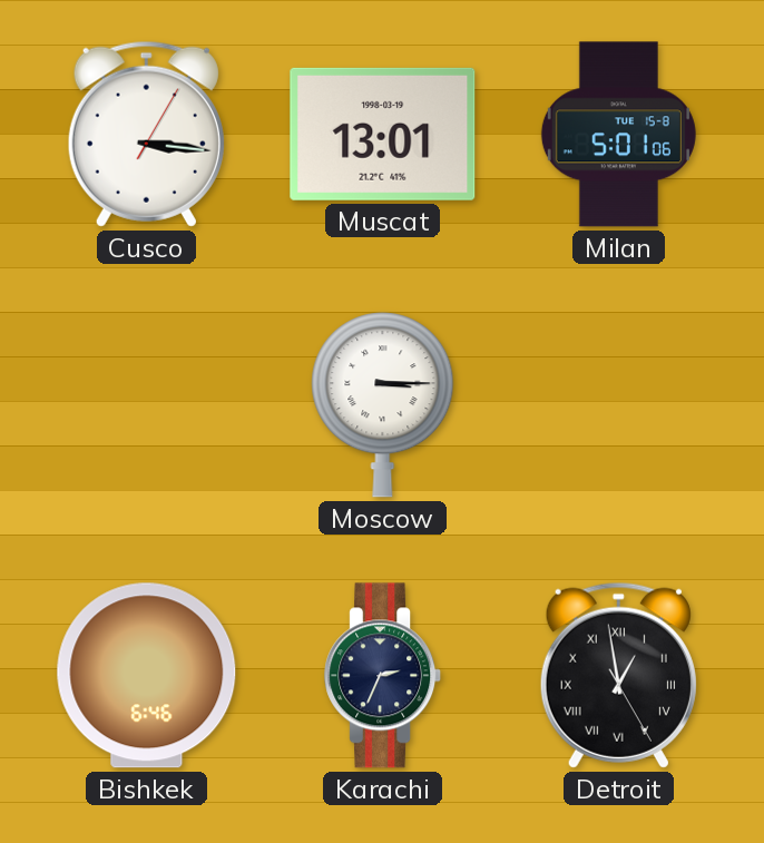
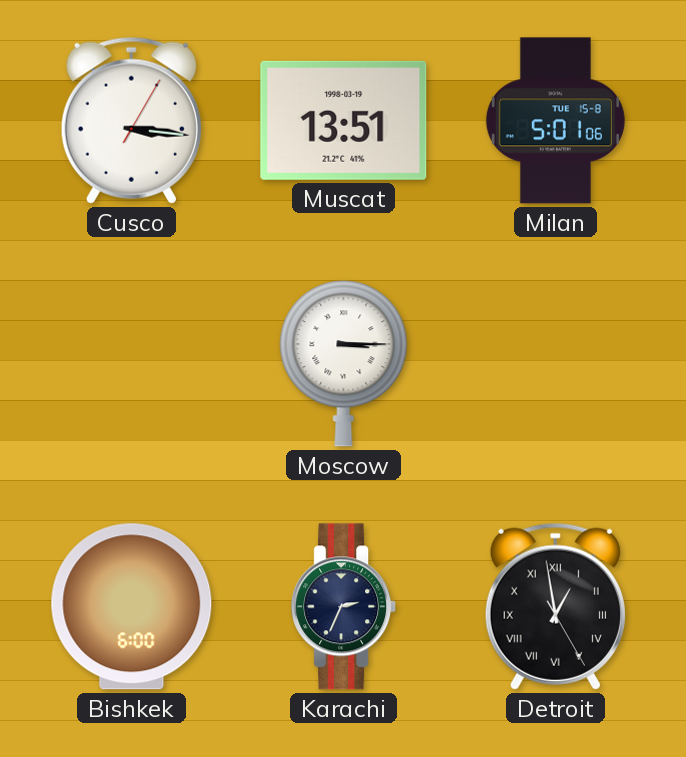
Muscat: 13:01 -> 13:51
Bishkek: 6:46 -> 6:00
